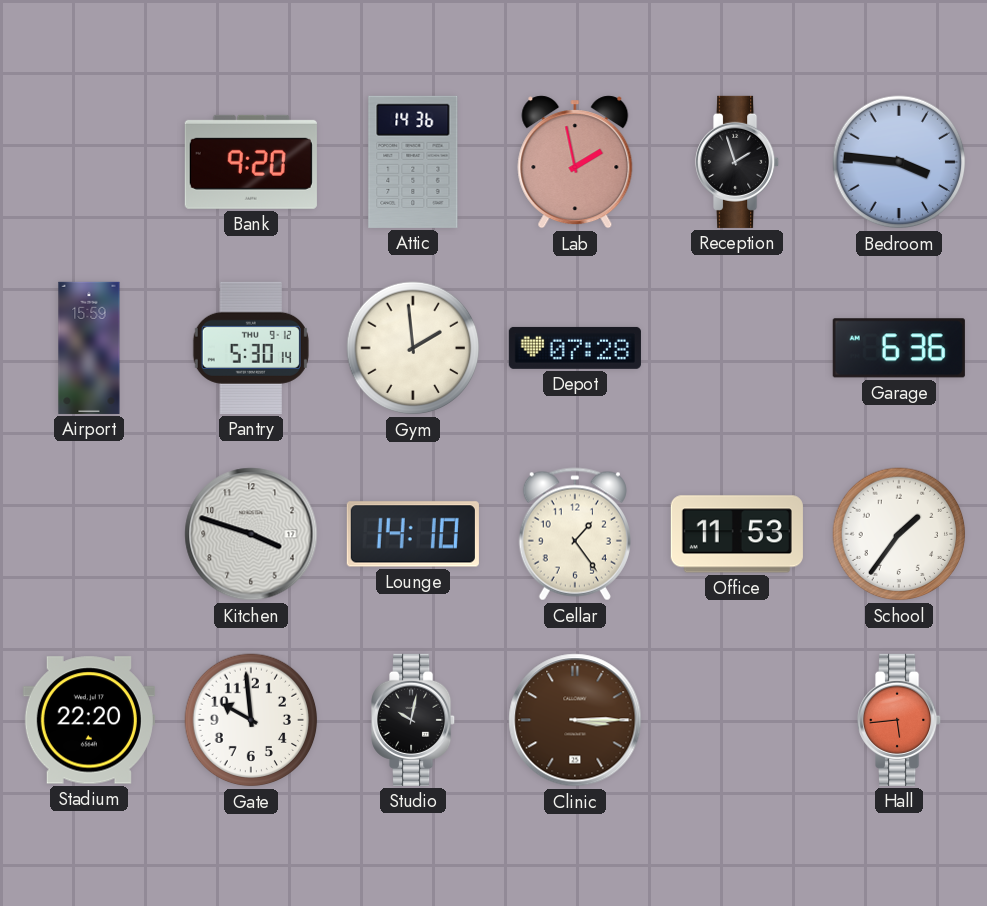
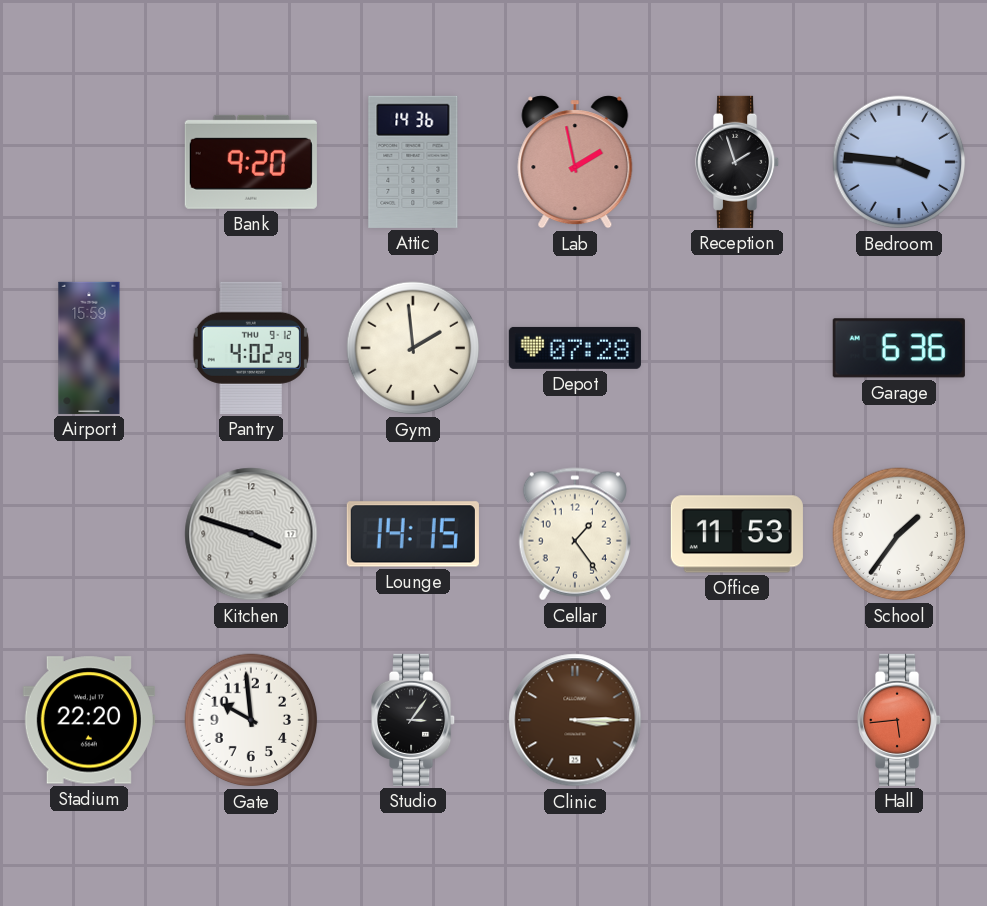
Pantry: 5:30 -> 4:02
Lounge: 14:10 -> 14:15
Studio: 10:02 -> 3:06
